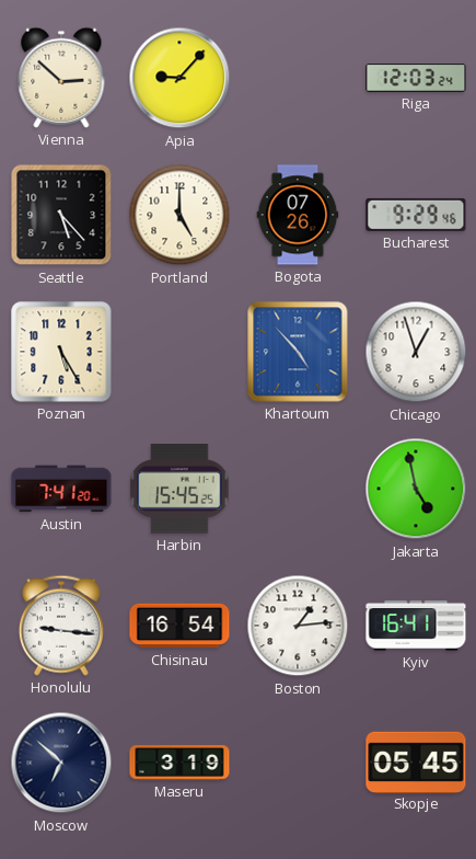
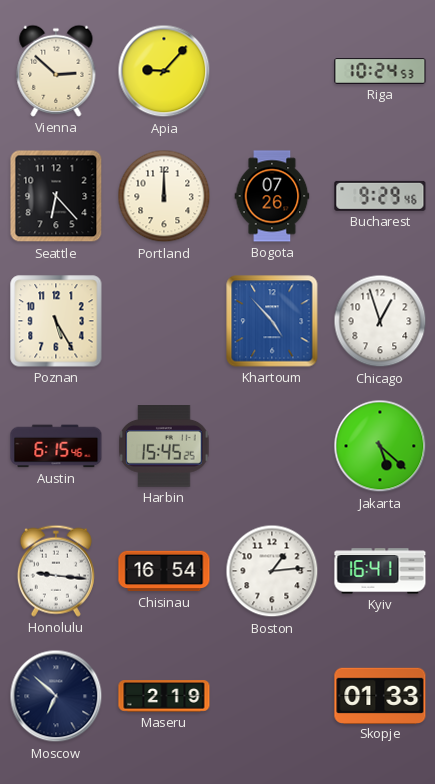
Riga: 12:03 -> 10:24
Seattle: 5:23 -> 6:23
Portland: 5:00 -> 12:00
Austin: 7:41 -> 6:15
Jakarta: 4:58 -> 5:22
Maseru: 3:19 -> 2:19
Skopje: 05:45 -> 01:33
